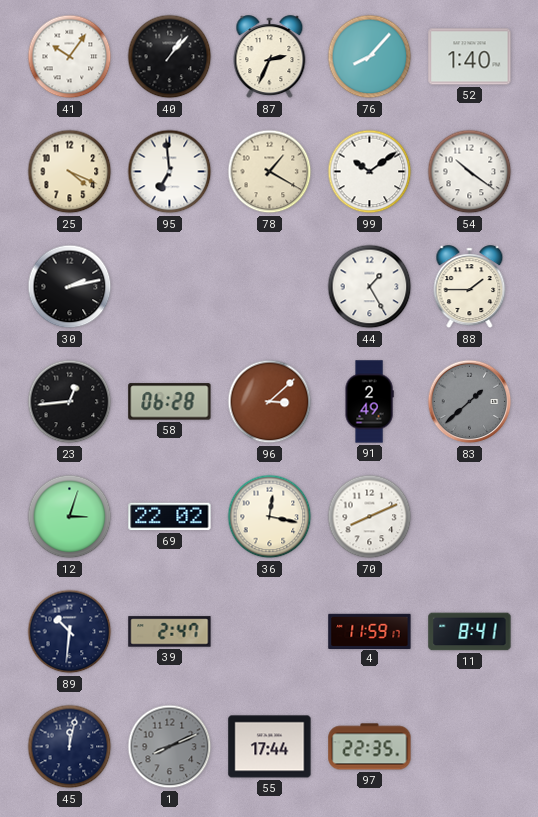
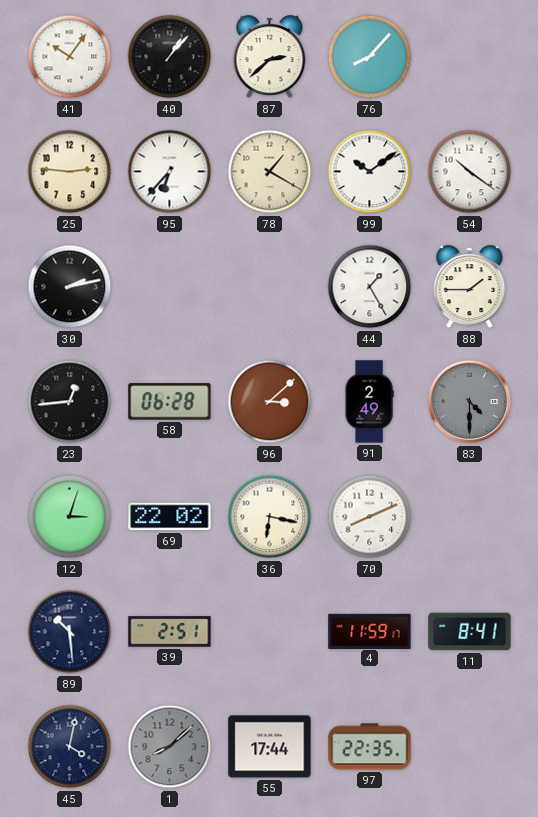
87: 2:34 -> 2:38
52: 1:40 -> none
25: 4:19 -> 2:46
95: 6:59 -> 6:37
83: 1:38 -> 4:30
36: 12:17 -> 6:17
89: 10:31 -> 10:29
39: 2:47 -> 2:51
45: 12:02 -> 4:02
1: 8:11 -> 8:08
